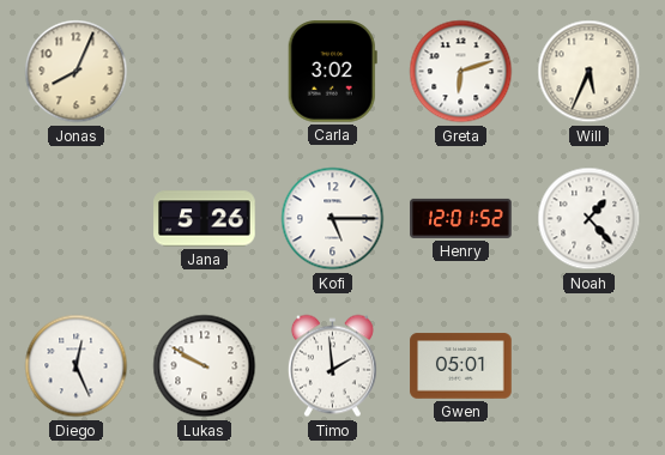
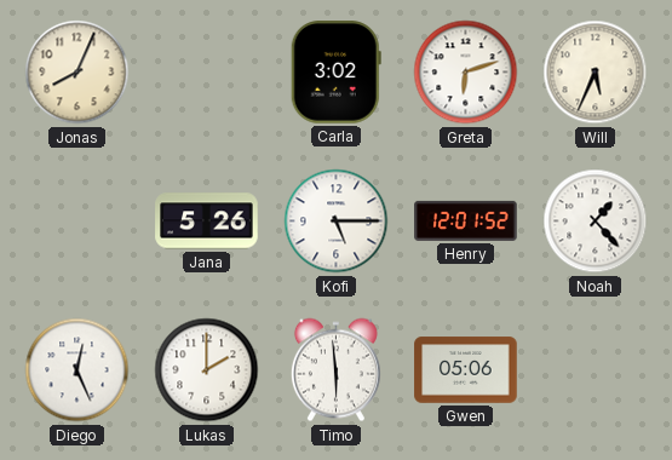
Lukas: 9:50 -> 2:00
Timo: 1:59 -> 5:59
Gwen: 05:01 -> 05:06
